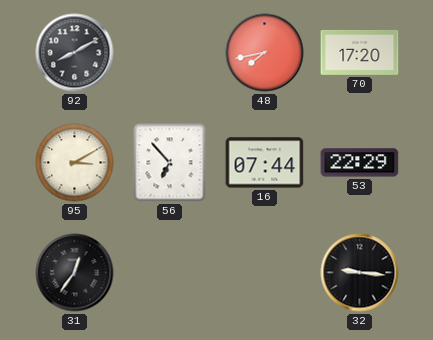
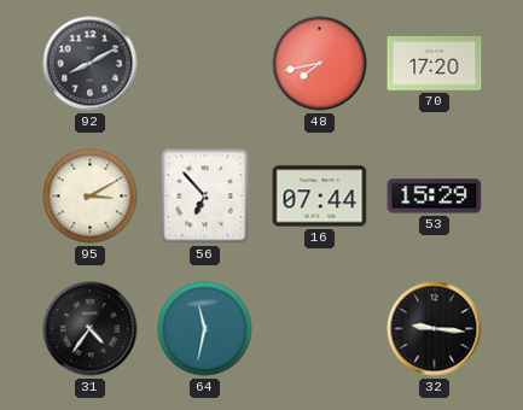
53: 22:29 -> 15:29
31: 12:36 -> 4:36
64: none -> 11:32
